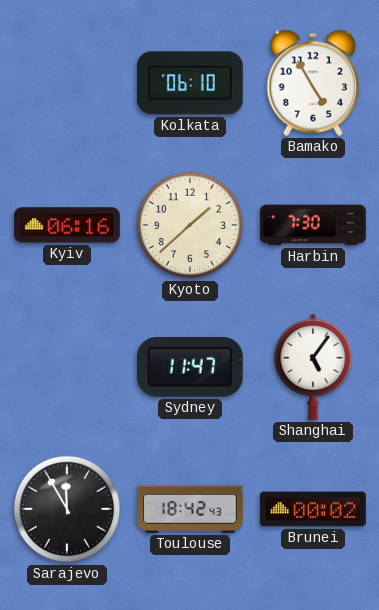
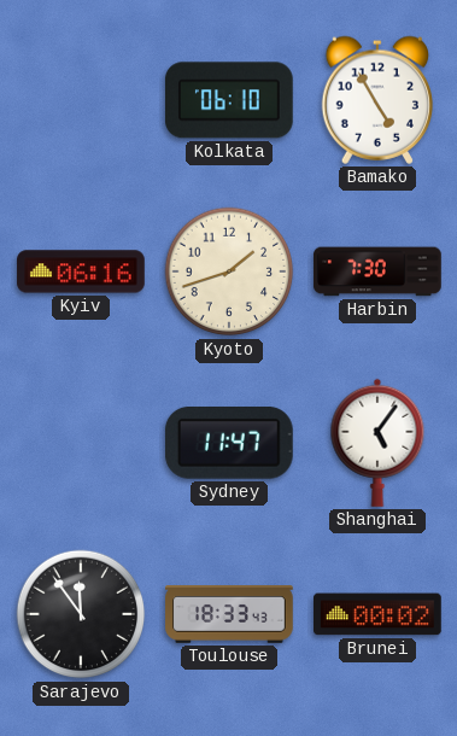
Kyoto: 1:38 -> 1:42
Sarajevo: 11:55 -> 11:54
Toulouse: 18:42 -> 18:33
